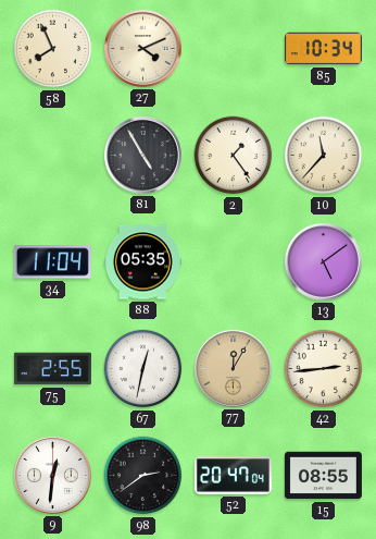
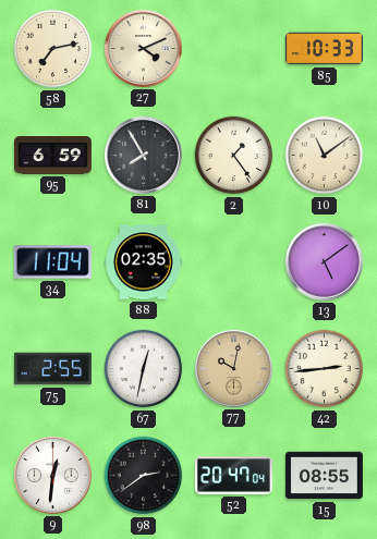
58: 7:56 -> 7:13
85: 10:34 -> 10:33
95: none -> 6:59
81: 4:55 -> 7:55
10: 11:37 -> 11:09
88: 05:35 -> 02:35
77: 12:05 -> 10:02
